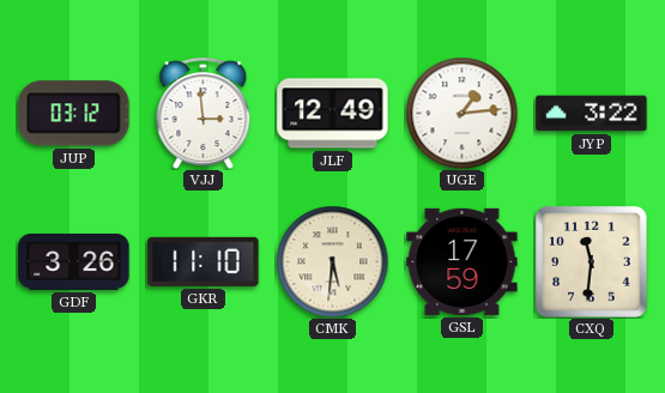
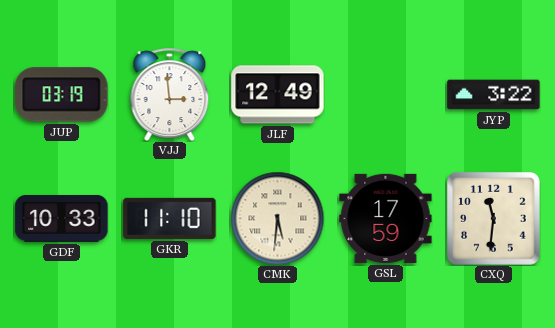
JUP: 03:12 -> 03:19
UGE: 1:14 -> none
GDF: 3:26 -> 10:33
